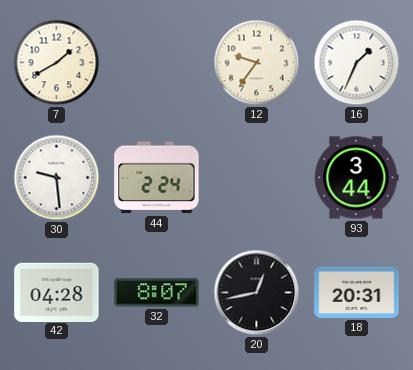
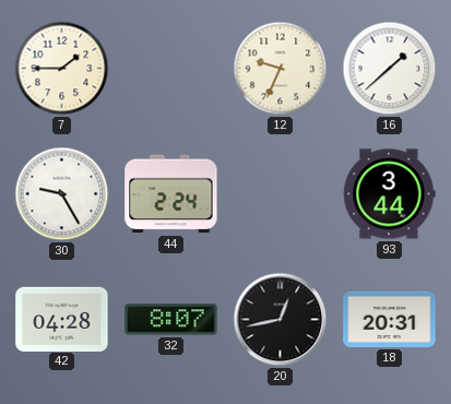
7: 1:40 -> 1:45
12: 9:36 -> 9:34
16: 1:34 -> 1:38
30: 9:29 -> 9:25
